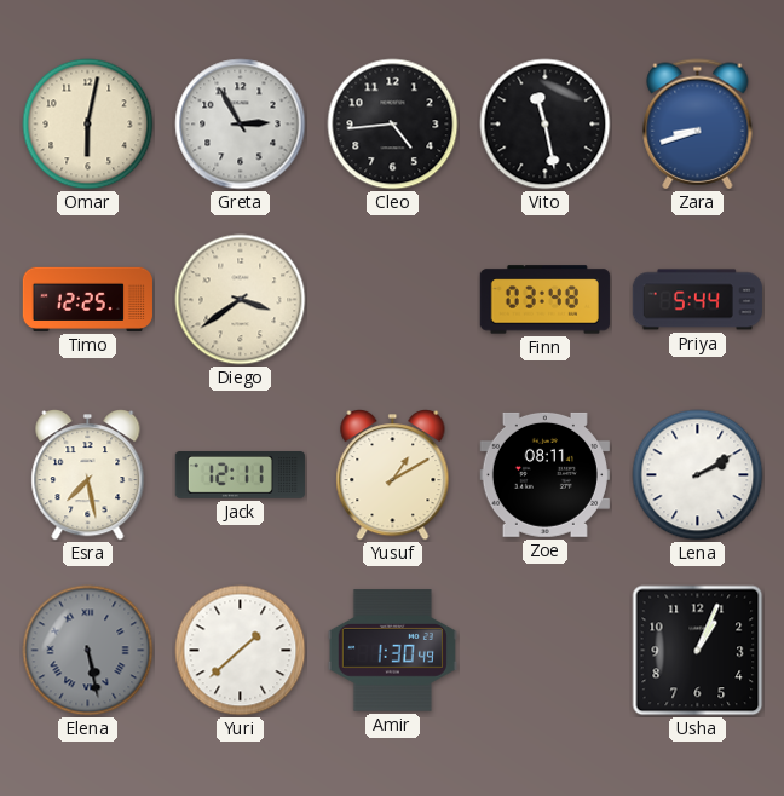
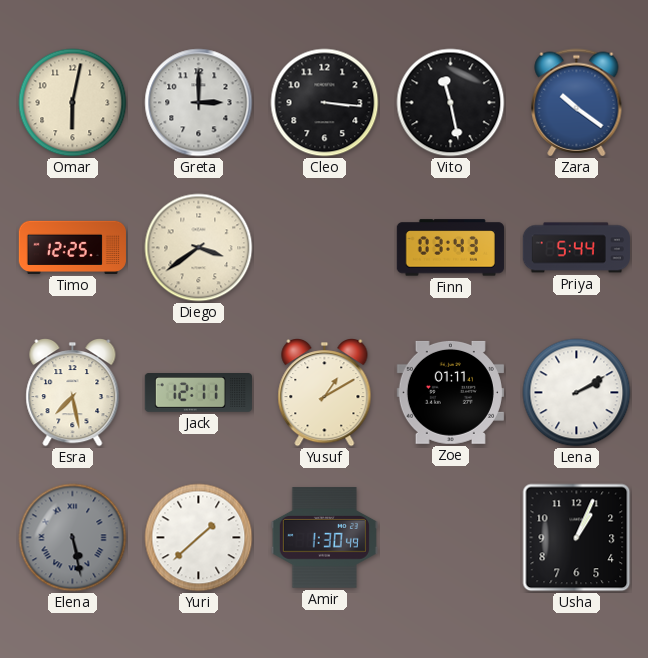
Greta: 2:55 -> 3:00
Cleo: 4:44 -> 3:16
Zara: 8:42 -> 10:21
Finn: 03:48 -> 03:43
Zoe: 08:11 -> 01:11
